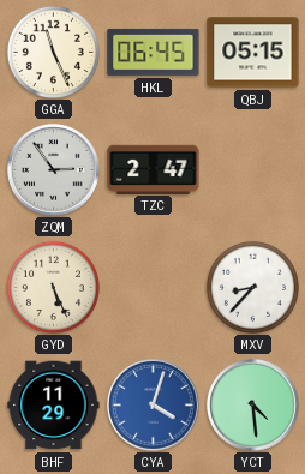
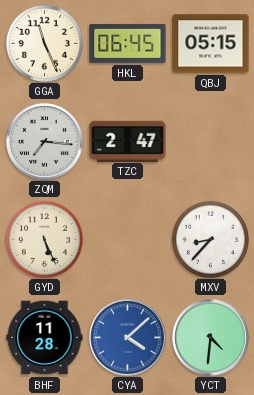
ZQM: 2:54 -> 7:16
BHF: 11:29 -> 11:28
CYA: 4:03 -> 4:08
YCT: 4:29 -> 4:31
